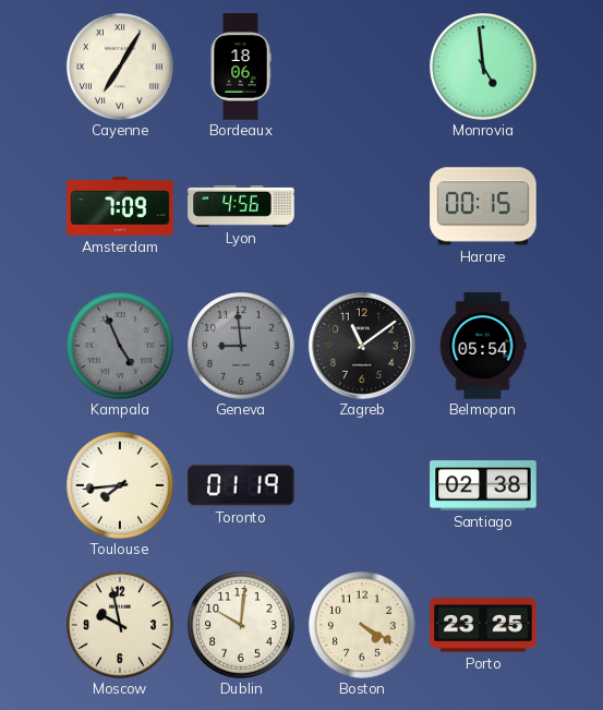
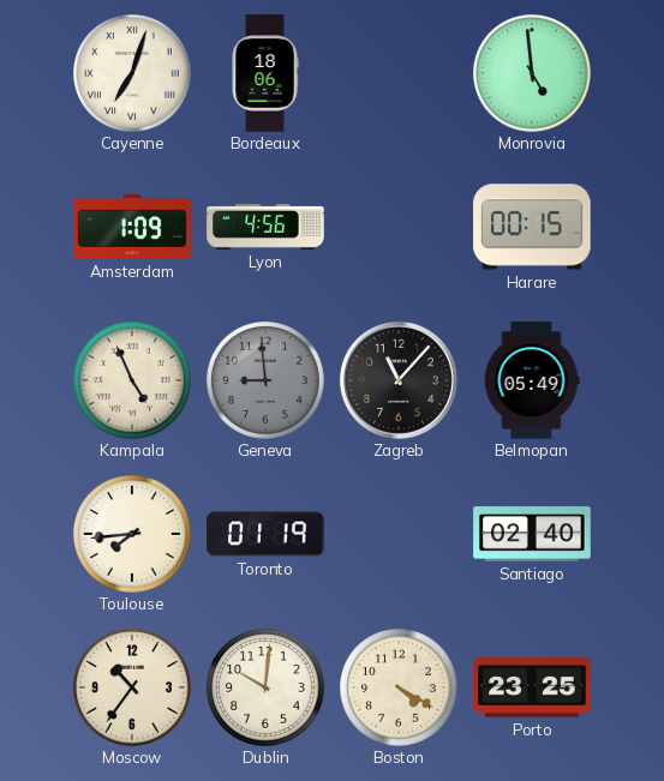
Cayenne: 7:05 -> 7:03
Amsterdam: 7:09 -> 1:09
Kampala dial: grey -> cream
Zagreb: 11:09 -> 11:07
Belmopan: 05:54 -> 05:49
Santiago: 02:38 -> 02:40
Moscow: 9:58 -> 10:36
